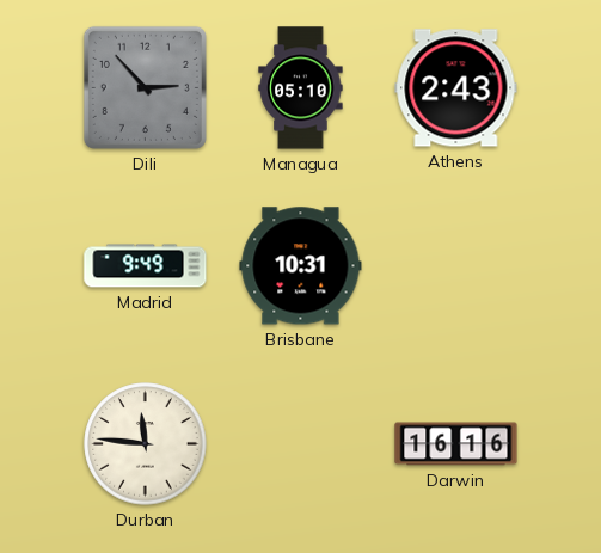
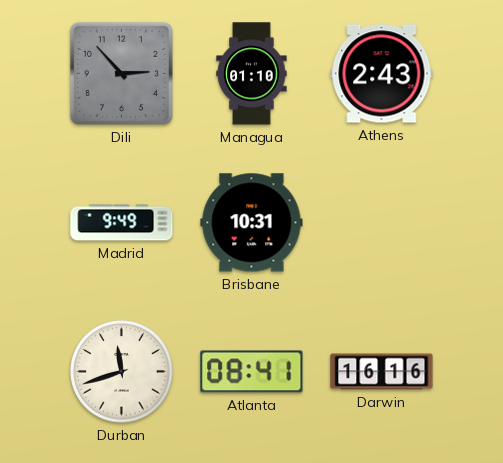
Managua: 05:10 -> 01:10
Durban: 11:46 -> 11:42
Atlanta: none -> 08:41
